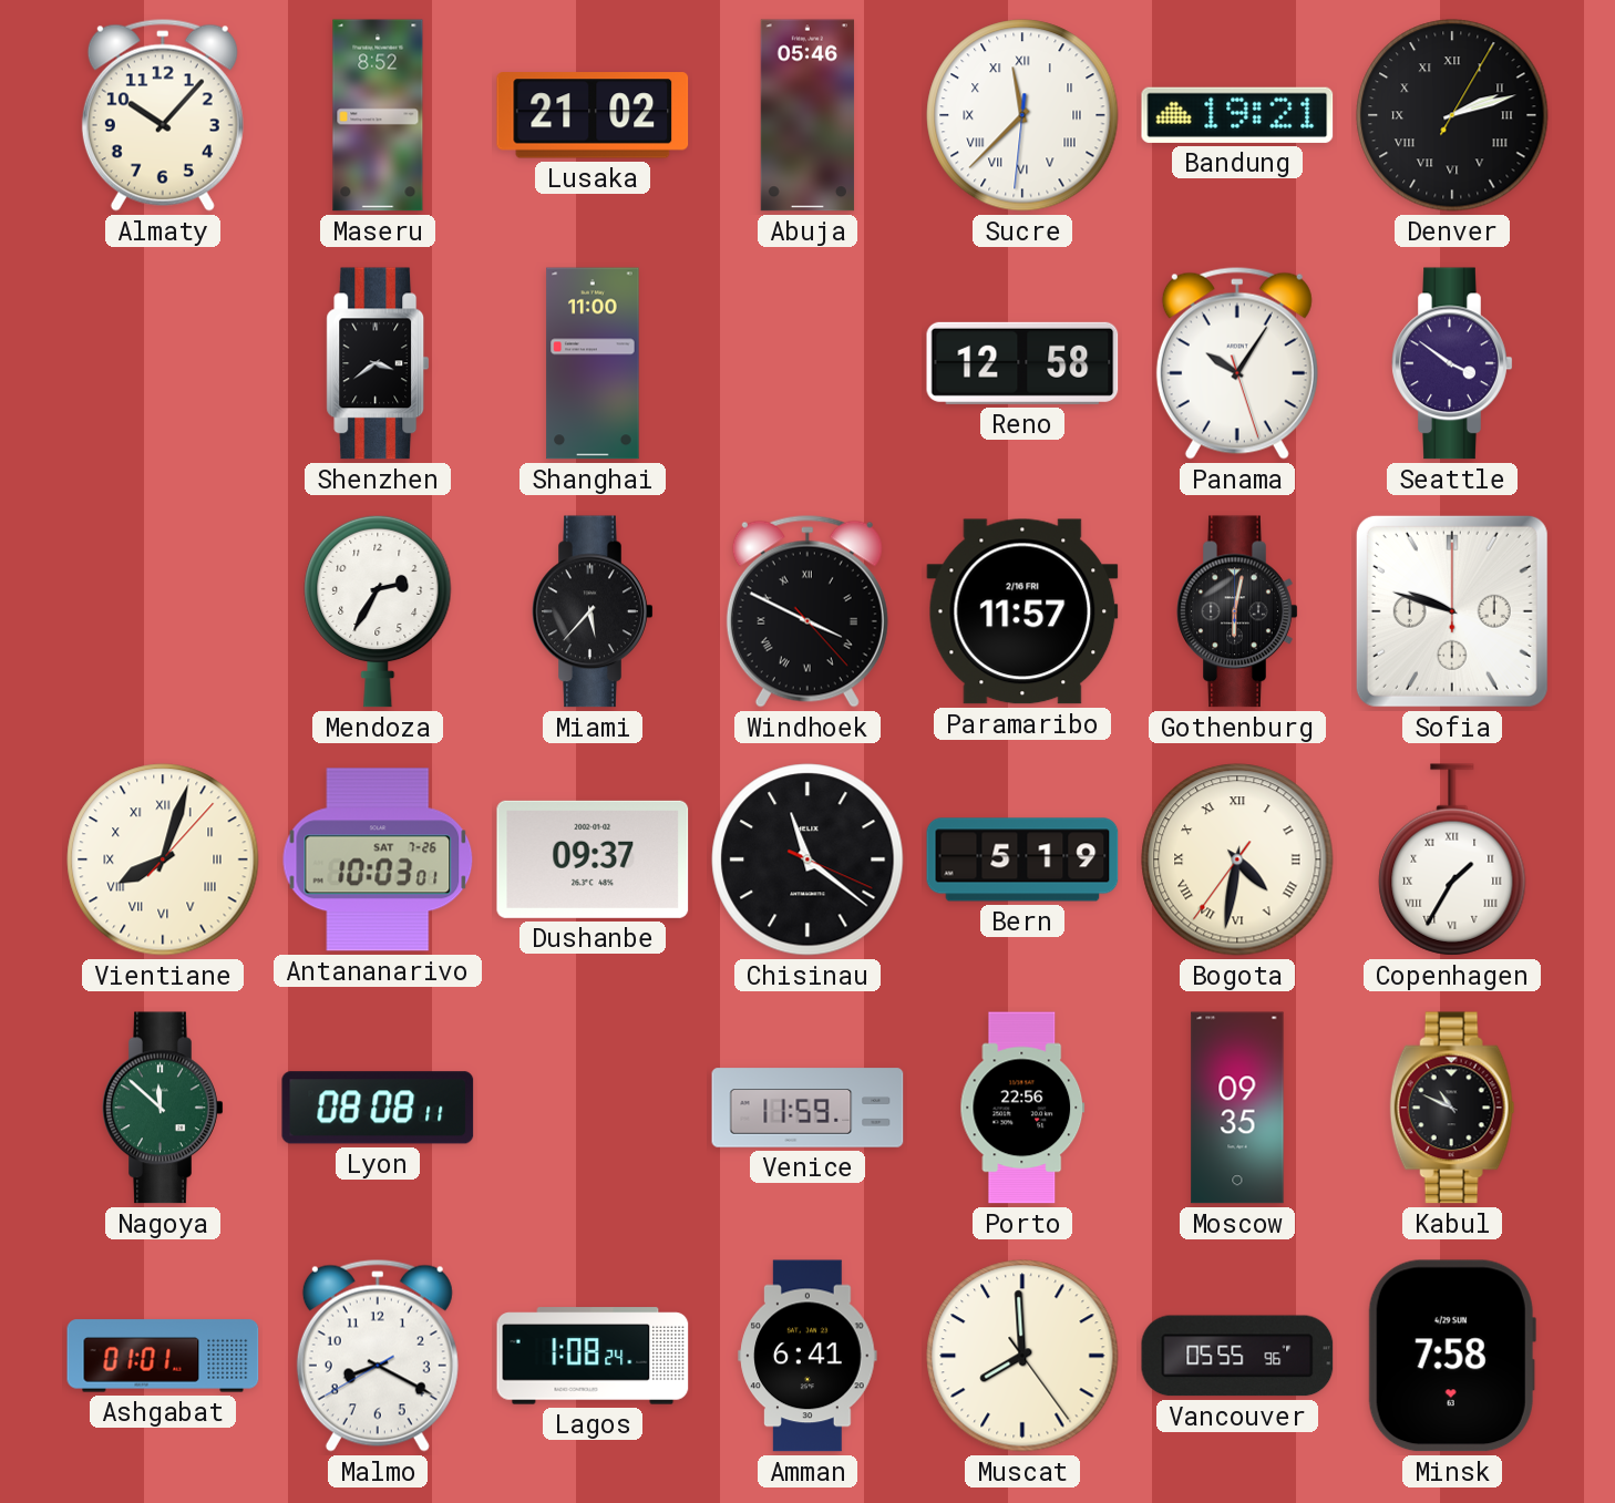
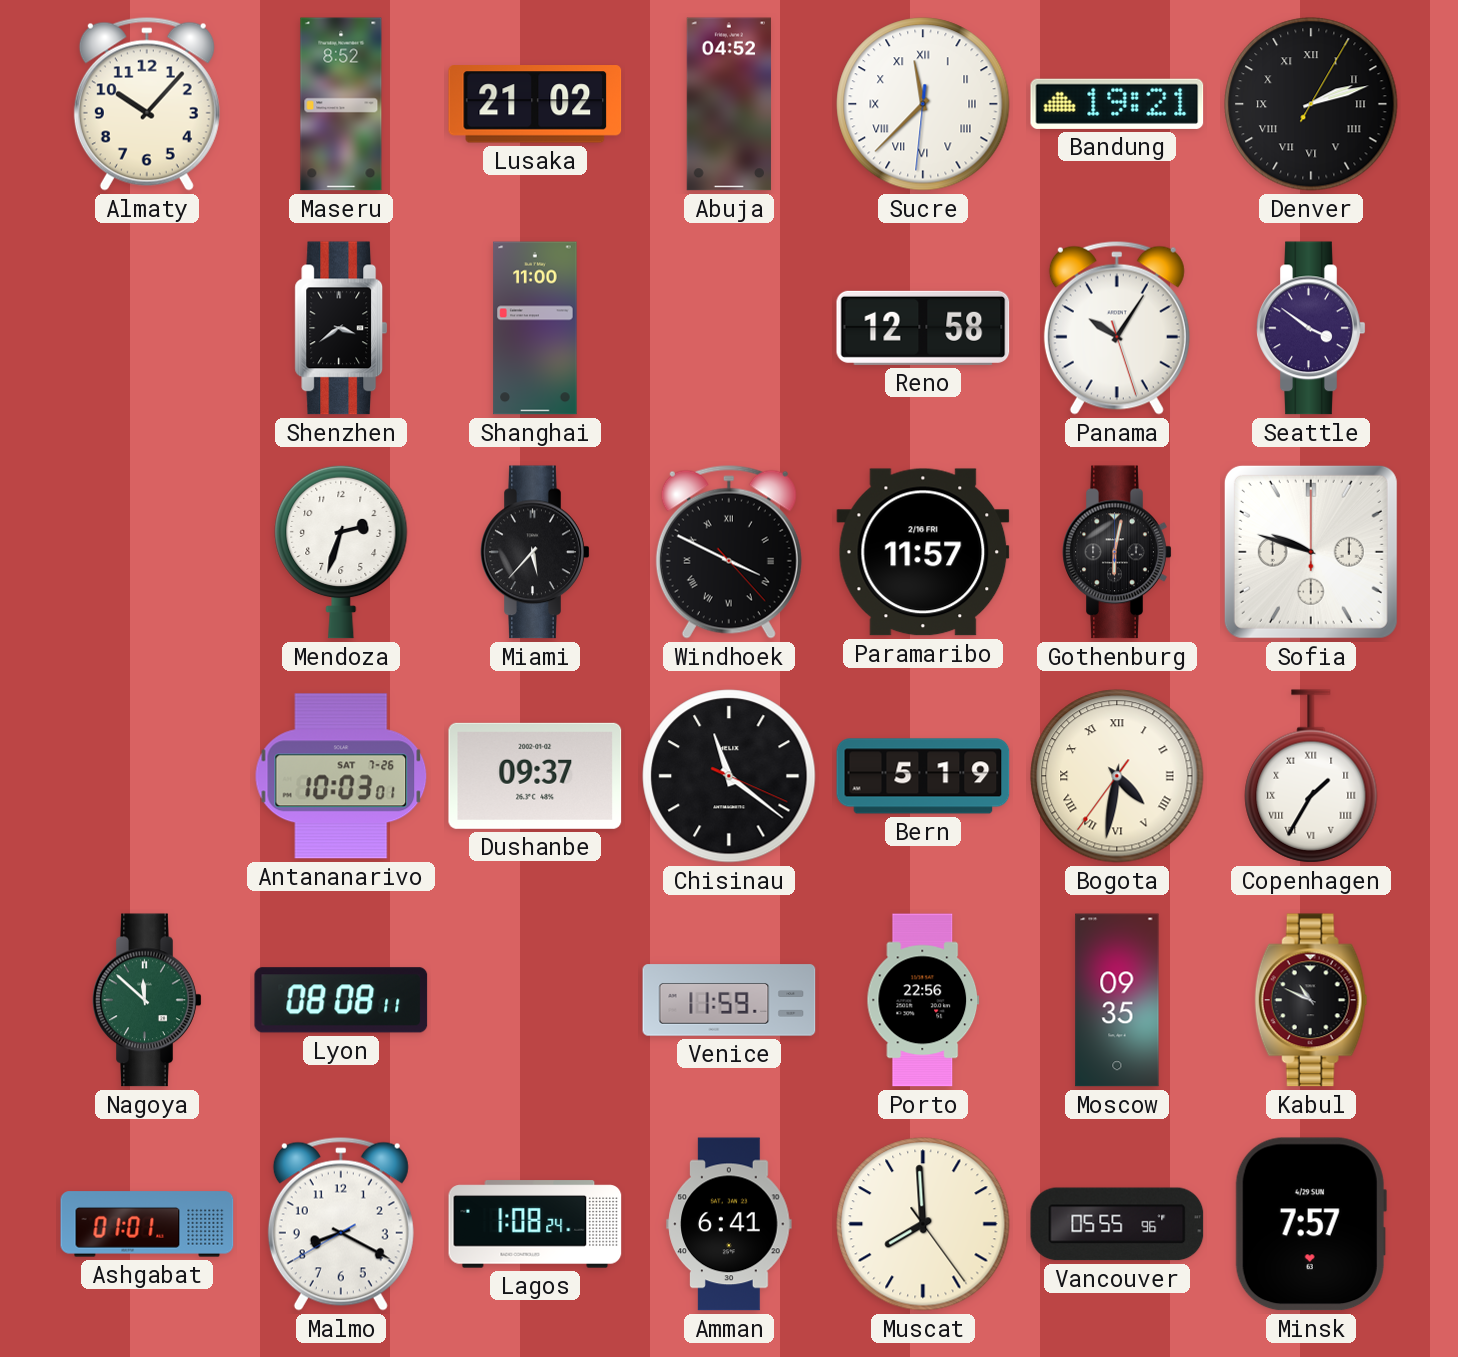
Abuja: 05:46 -> 04:52
Mendoza: 2:35 -> 2:33
Vientiane: 8:03 -> none
Minsk: 7:58 -> 7:57
